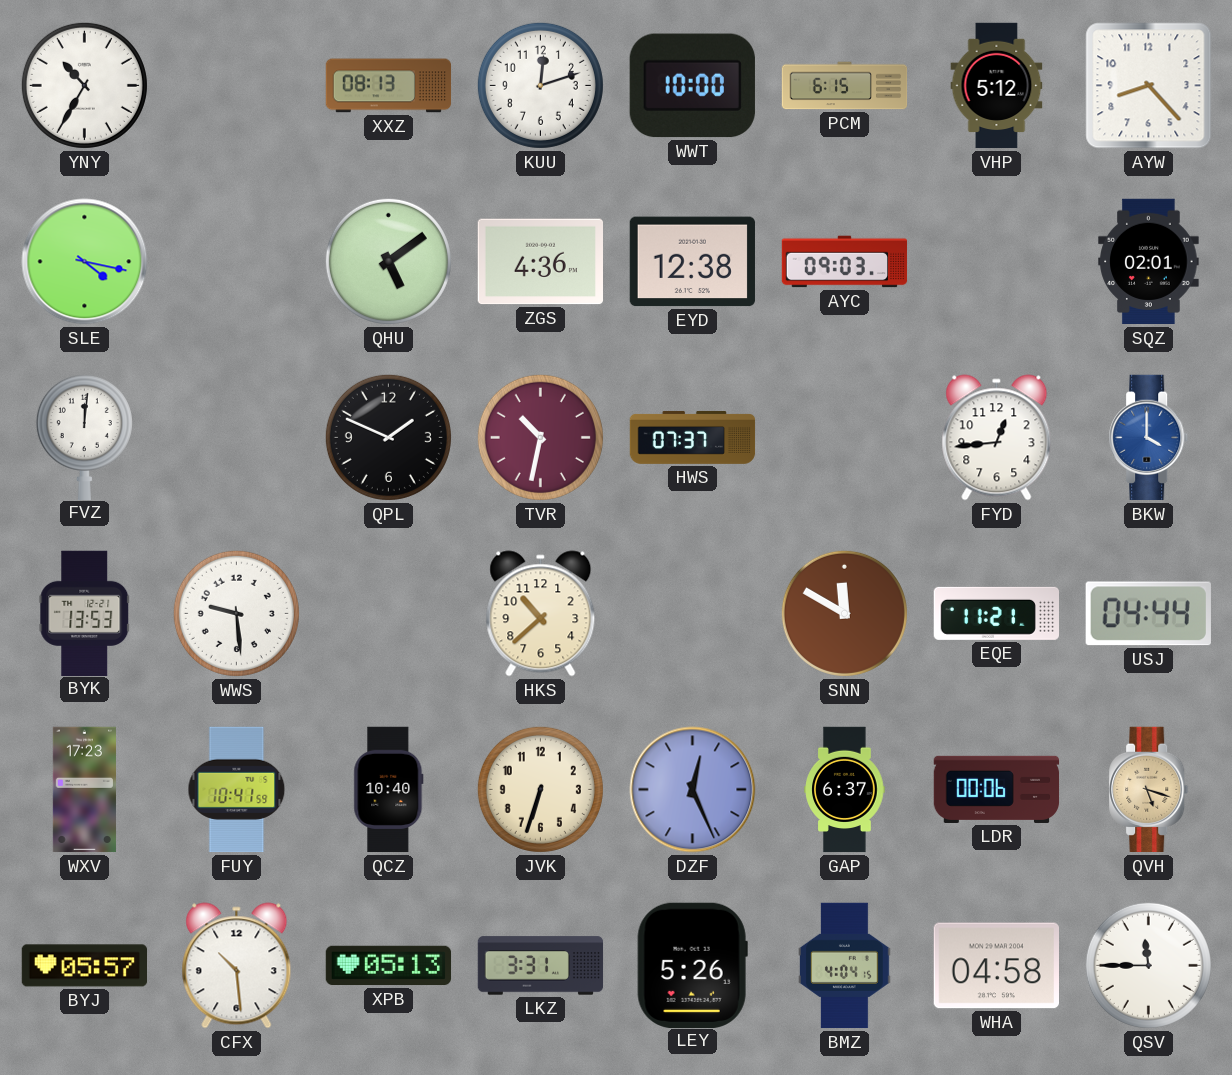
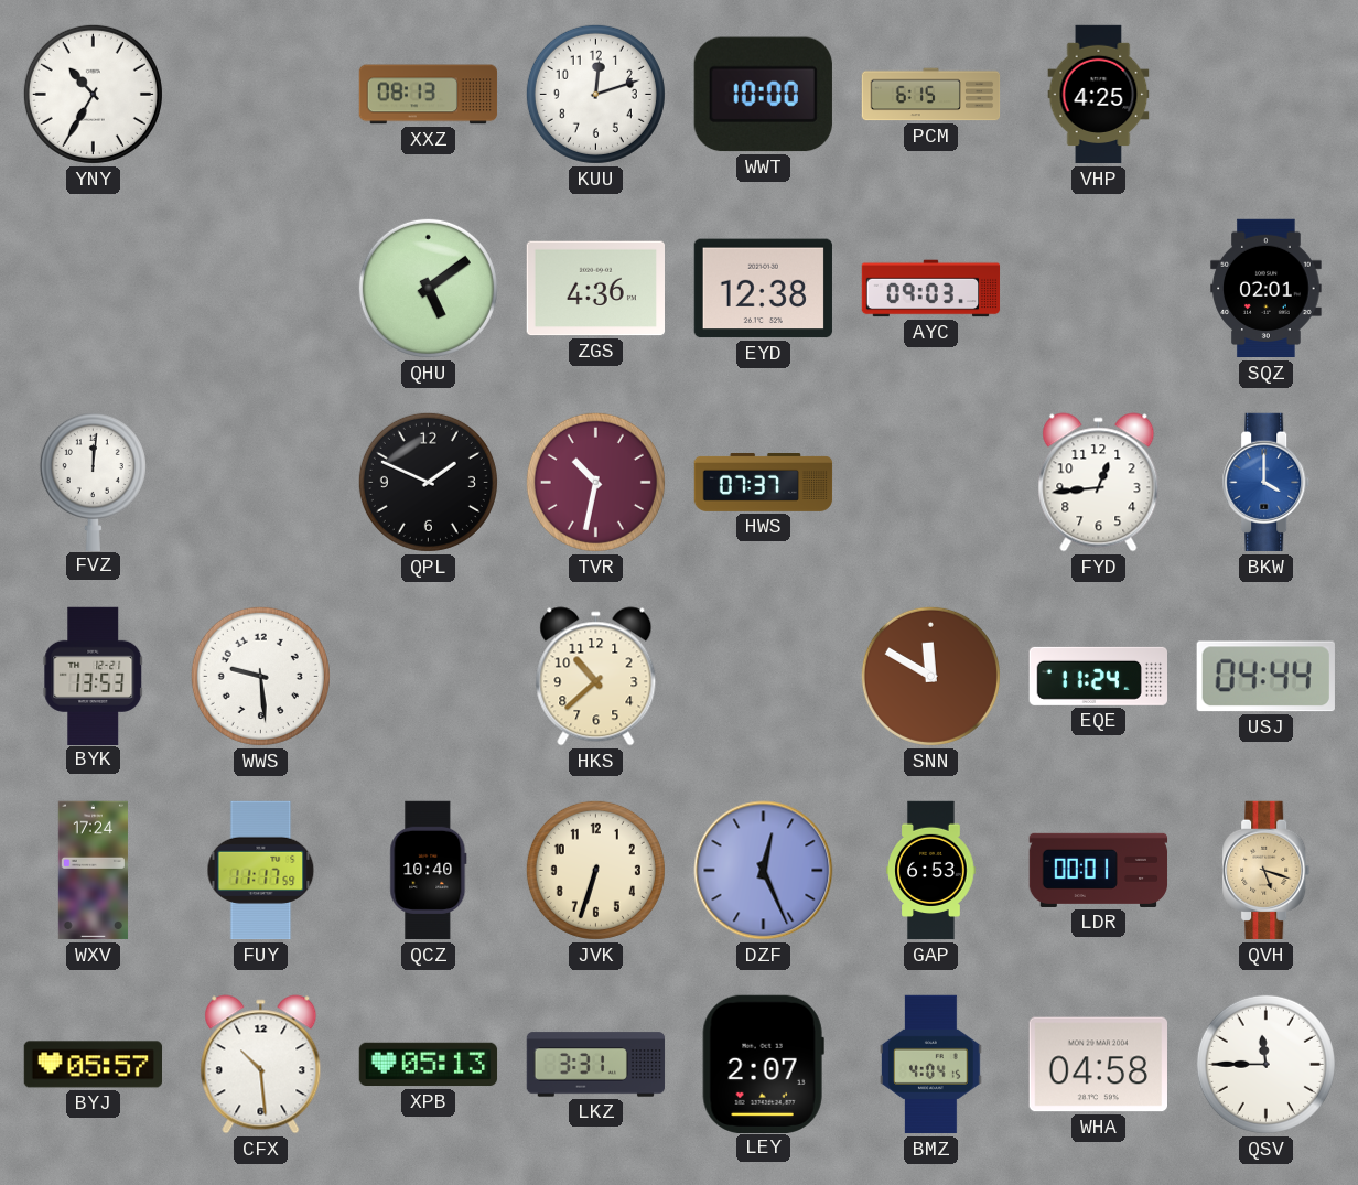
VHP: 5:12 -> 4:25
AYW: 8:23 -> none
SLE: 4:17 -> none
EQE: 11:21 -> 11:24
WXV: 17:23 -> 17:24
FUY: 10:41 -> 11:17
GAP: 6:37 -> 6:53
LDR: 00:06 -> 00:01
LEY: 5:26 -> 2:07
